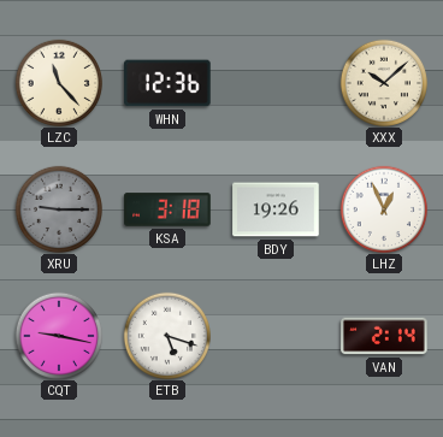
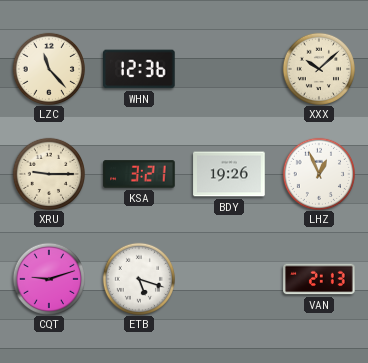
XRU dial: grey -> cream
KSA: 3:18 -> 3:21
CQT: 9:17 -> 9:12
VAN: 2:14 -> 2:13
